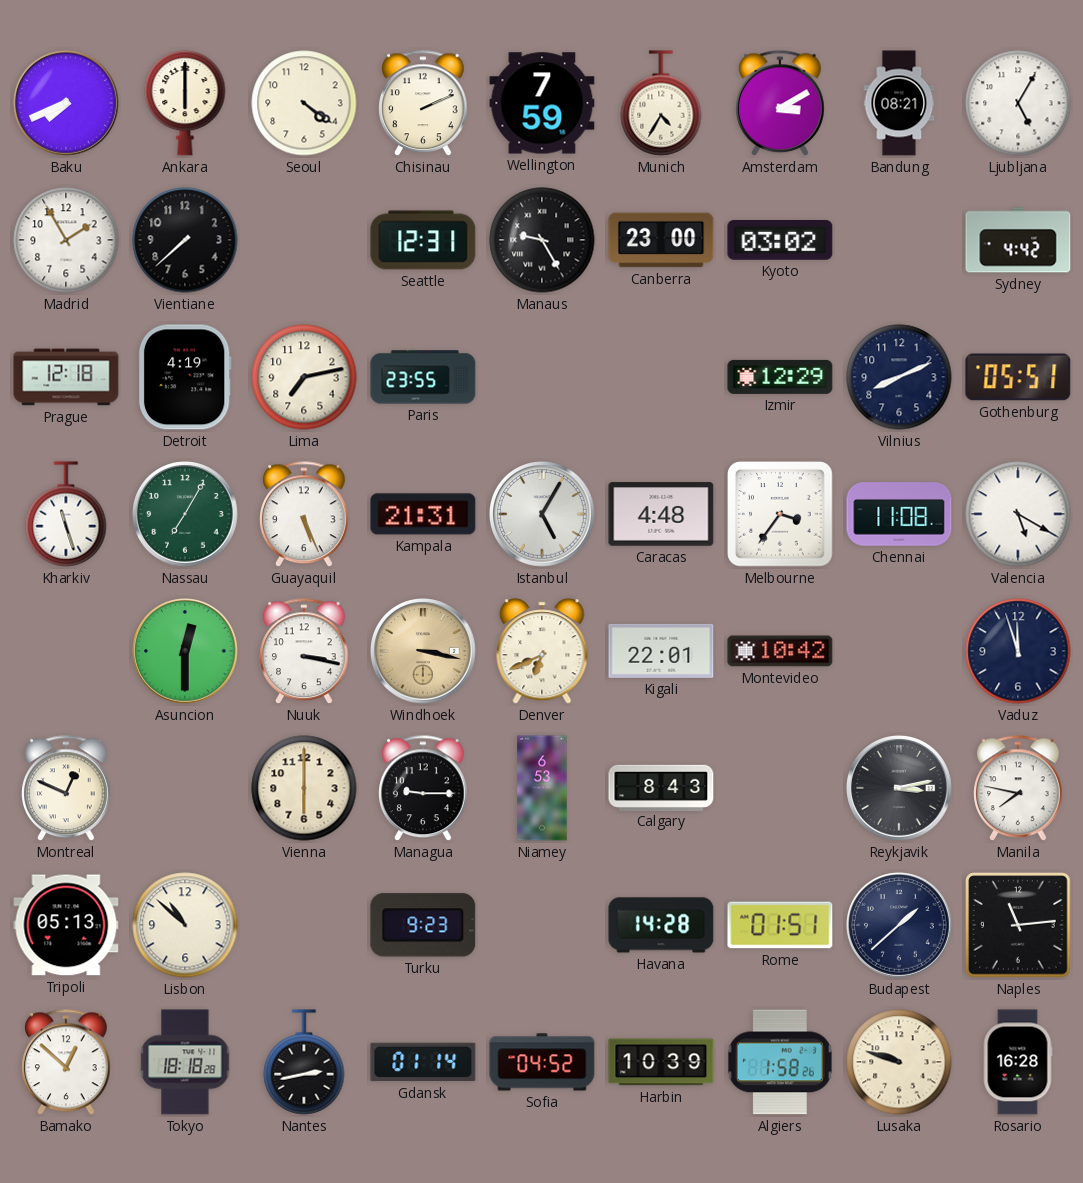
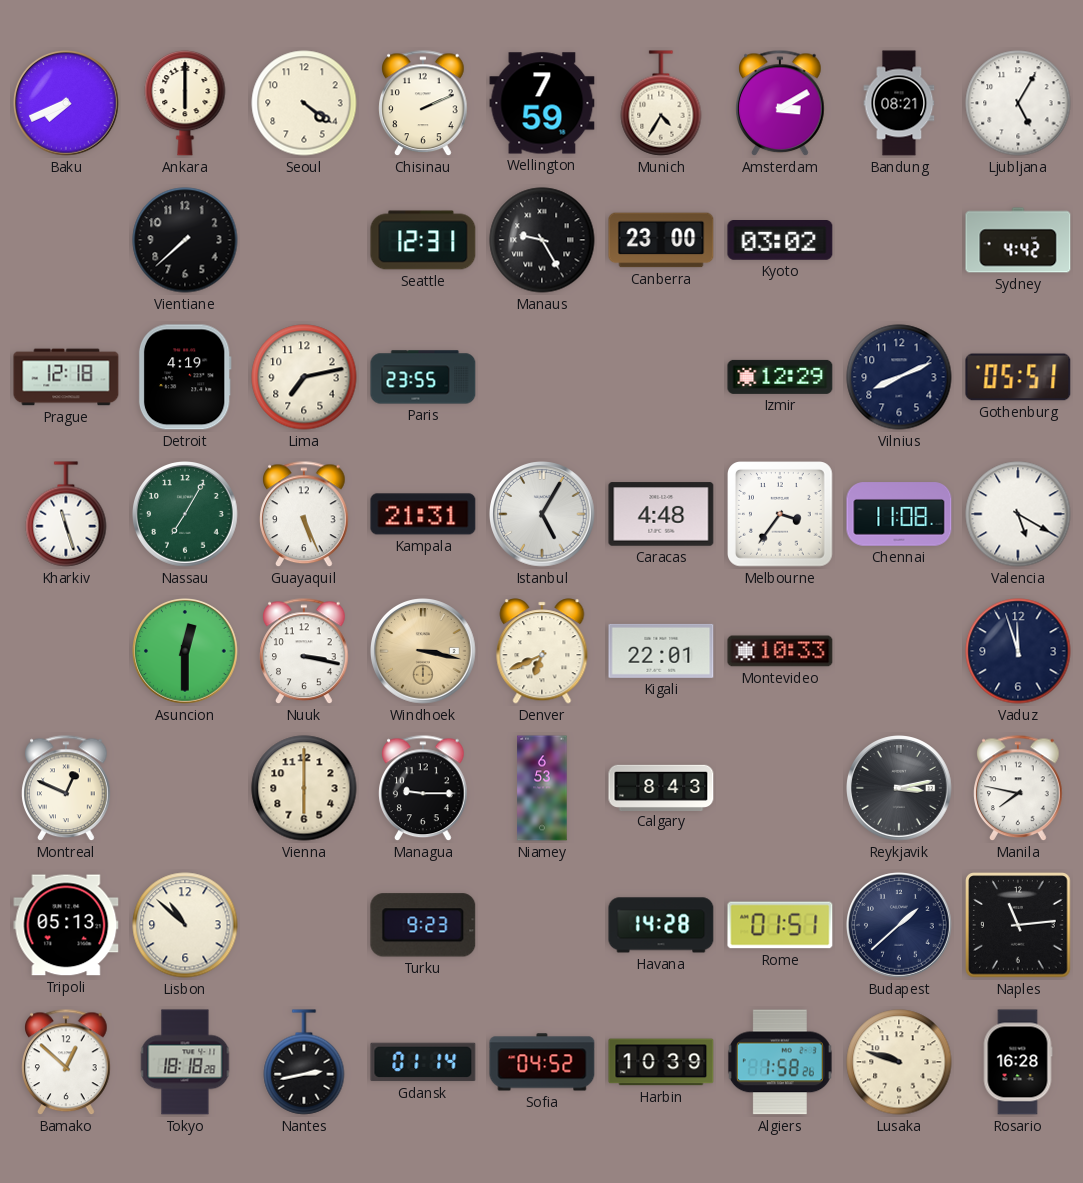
Madrid: 1:55 -> none
Montevideo: 10:42 -> 10:33
